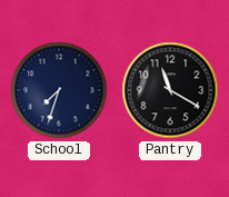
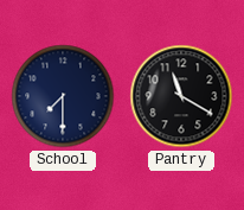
School: 7:33 -> 7:30
